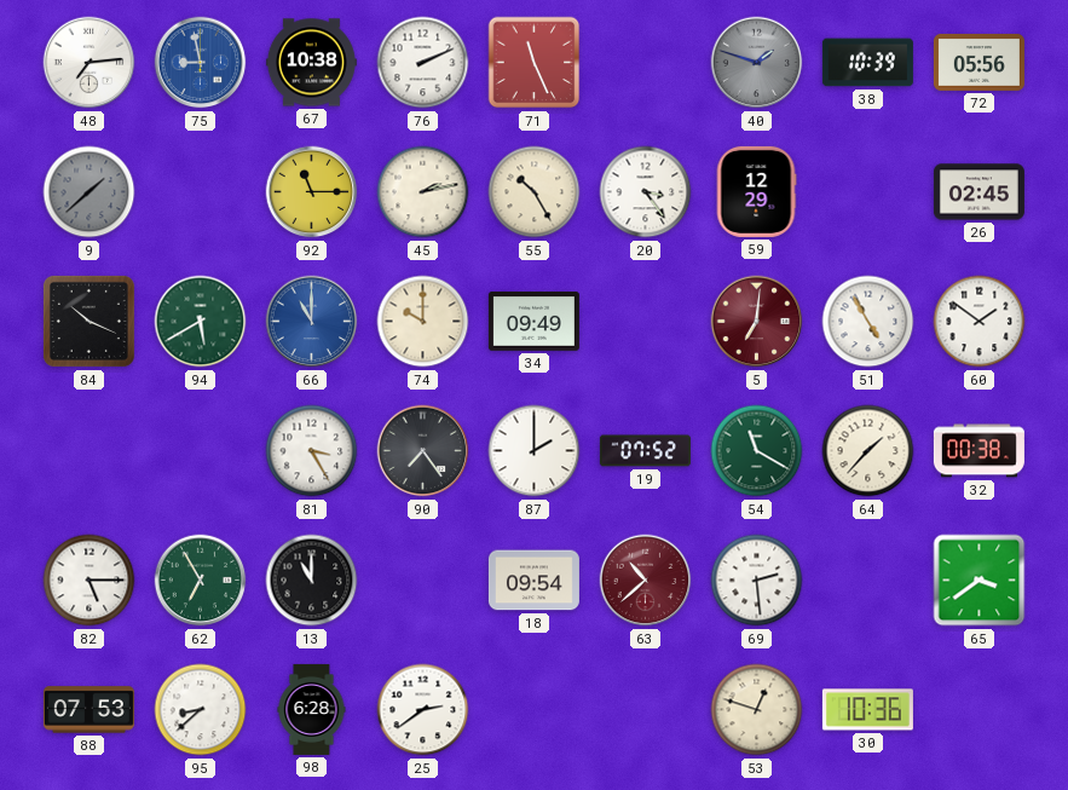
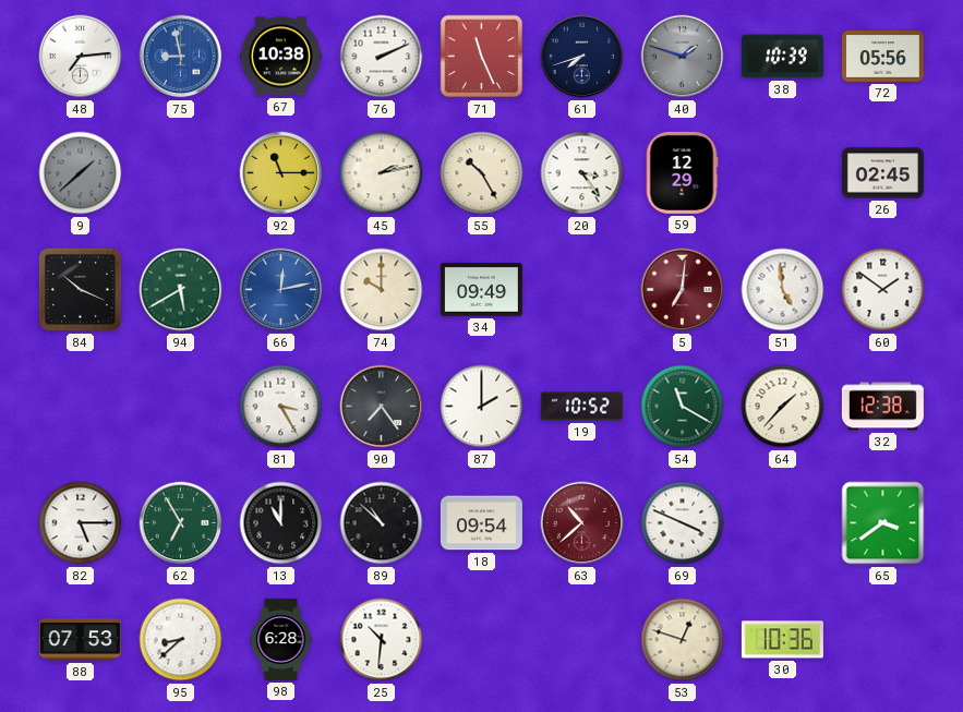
61: none -> 7:42
66: 11:00 -> 12:13
51: 4:55 -> 4:59
19: 07:52 -> 10:52
32: 00:38 -> 12:38
89: none -> 10:52
69: 2:29 -> 3:49
25: 2:39 -> 10:31
